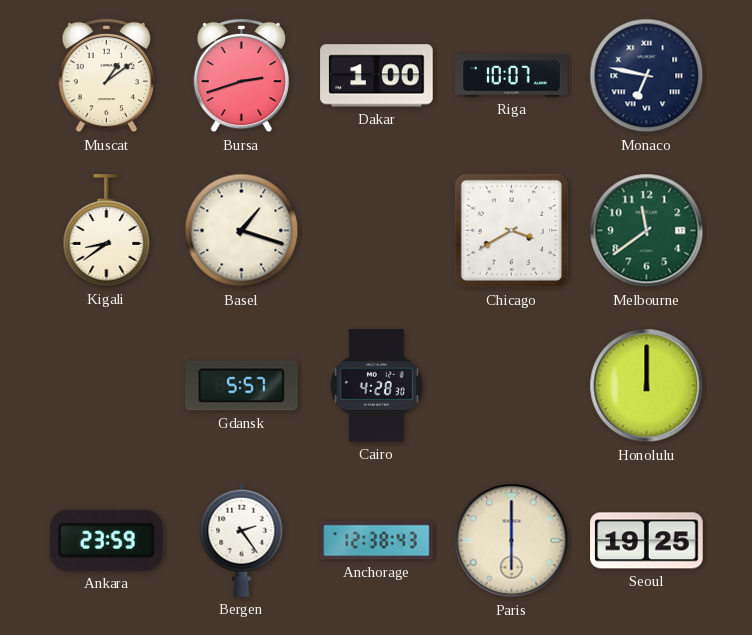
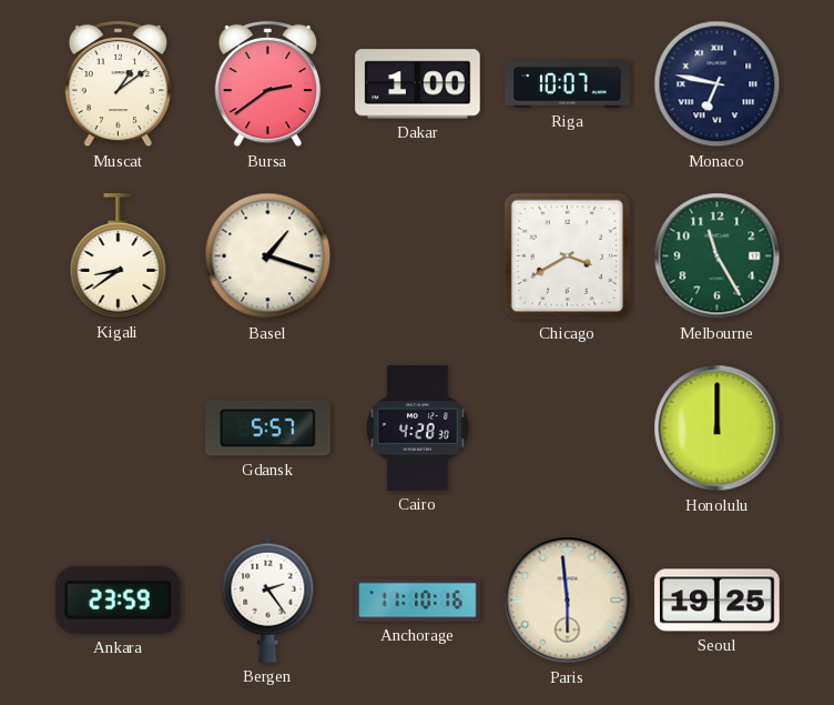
Bursa: 2:42 -> 2:39
Melbourne: 11:39 -> 11:25
Anchorage: 12:38 -> 11:10
Paris: 6:00 -> 5:59
